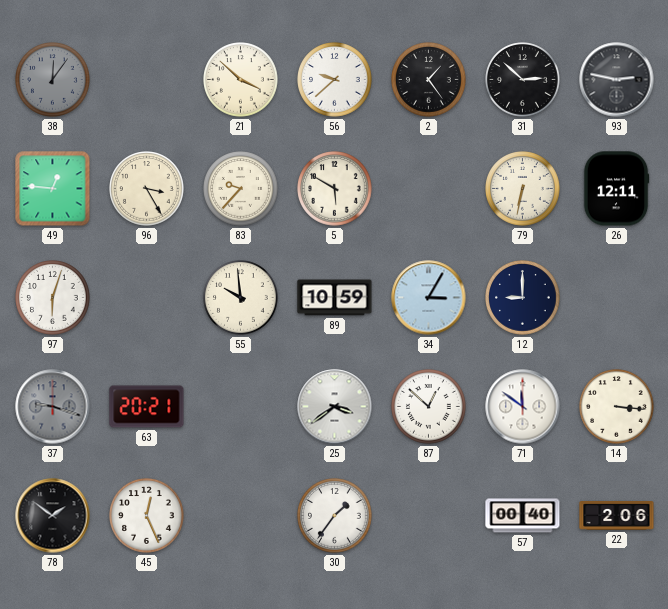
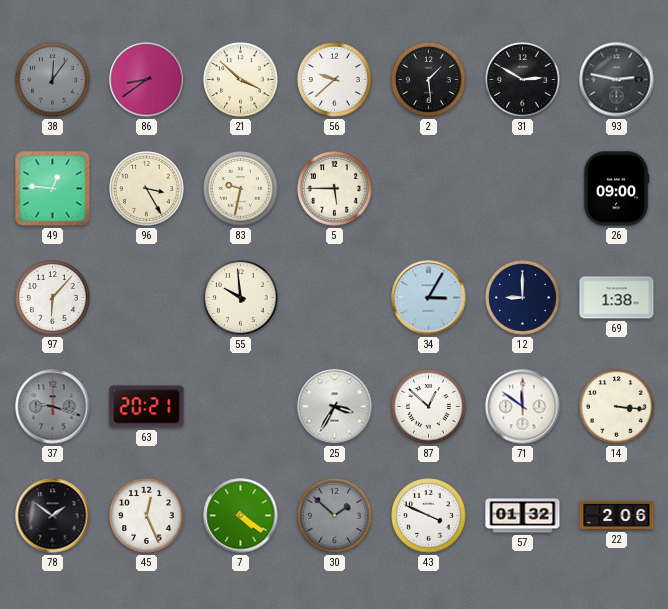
86: none -> 8:39
2: 1:24 -> 1:29
31: 2:52 -> 2:50
83: 9:37 -> 9:32
5: 5:50 -> 5:45
79: 6:32 -> none
26: 12:11 -> 09:00
97: 6:03 -> 6:07
89: 10:59 -> none
69: none -> 1:38
25: 3:39 -> 3:35
7: none -> 4:21
30: 1:36 -> 1:52
30 dial: white -> grey
43: none -> 3:49
57: 00:40 -> 01:32
